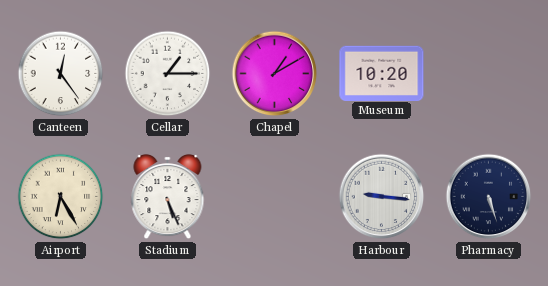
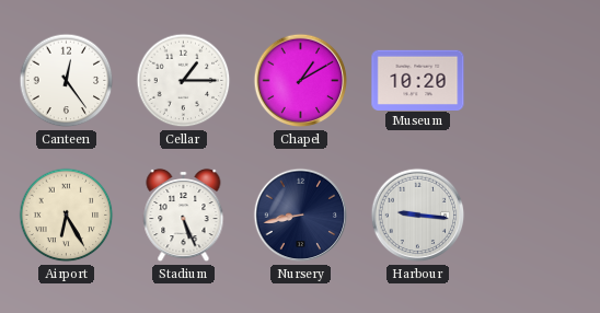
Nursery: none -> 8:43
Pharmacy: 5:27 -> none
